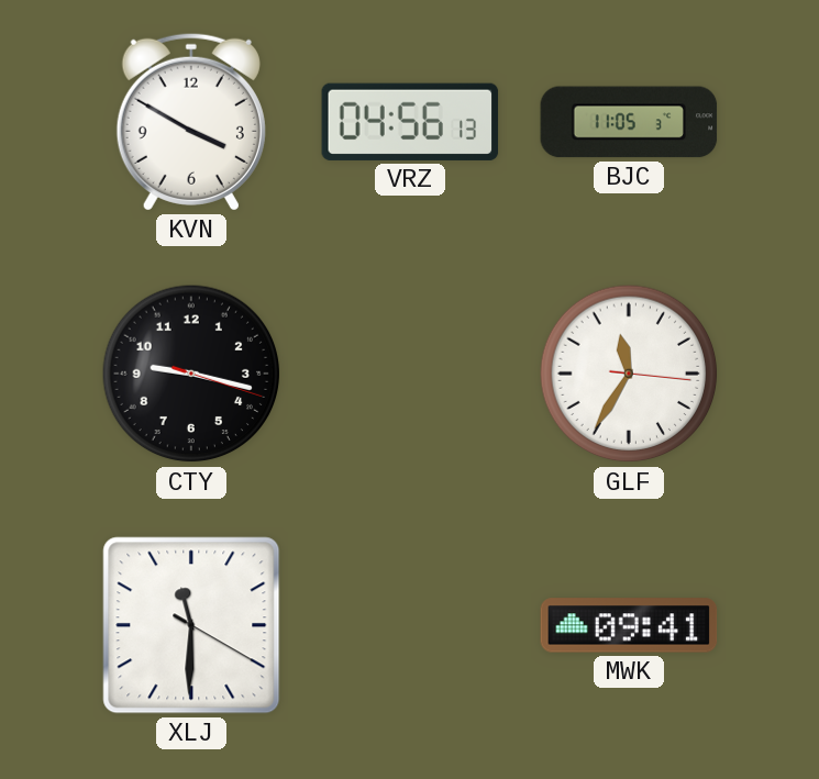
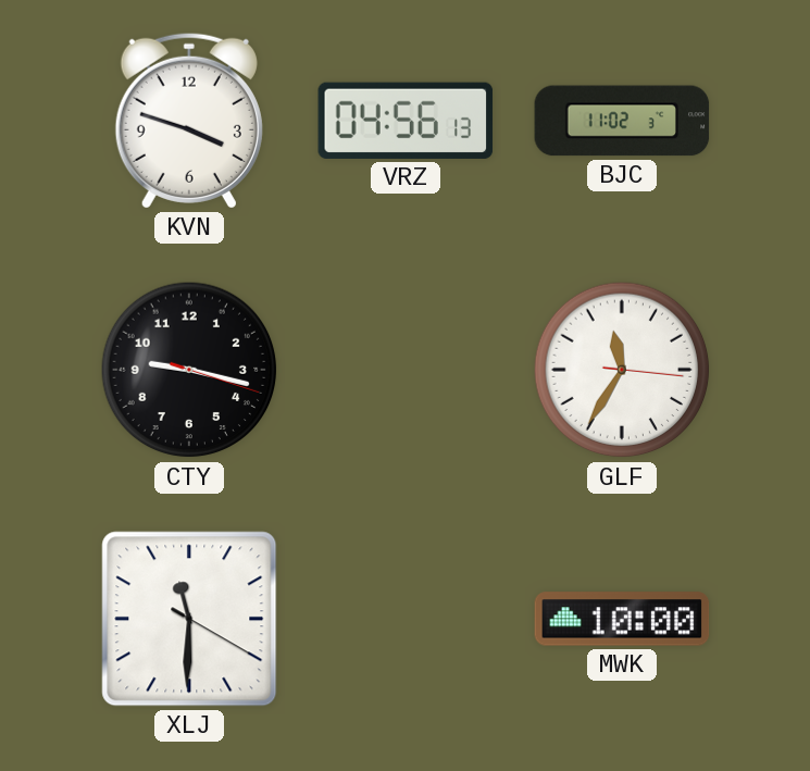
KVN: 3:50 -> 3:48
BJC: 11:05 -> 11:02
MWK: 09:41 -> 10:00
